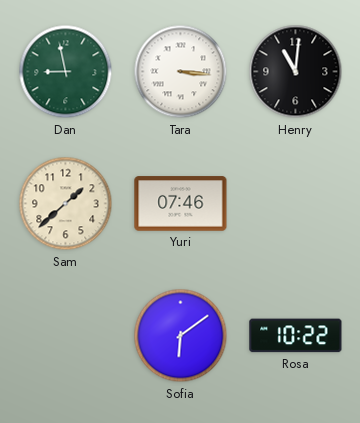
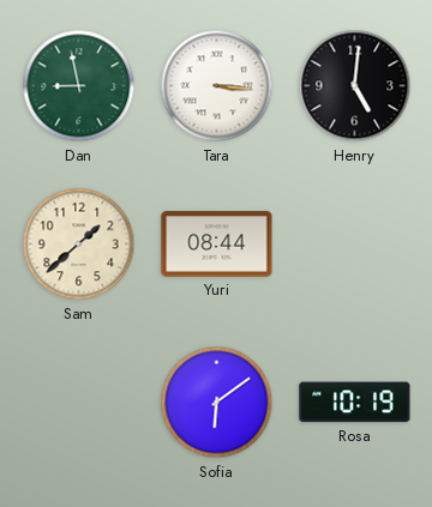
Henry: 11:01 -> 5:01
Yuri: 07:46 -> 08:44
Rosa: 10:22 -> 10:19
